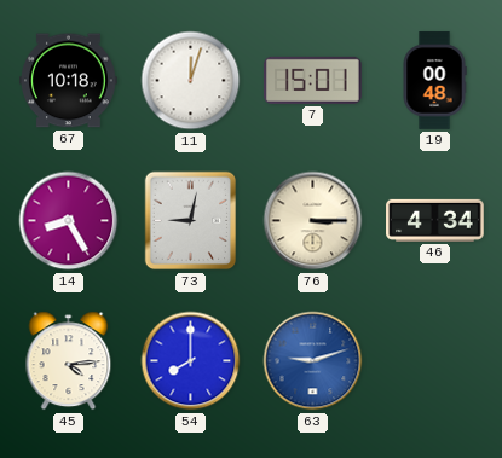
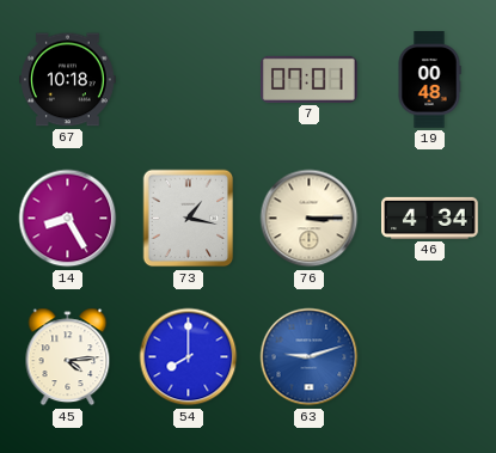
11: 12:03 -> none
7: 15:01 -> 07:01
73: 9:02 -> 1:17
